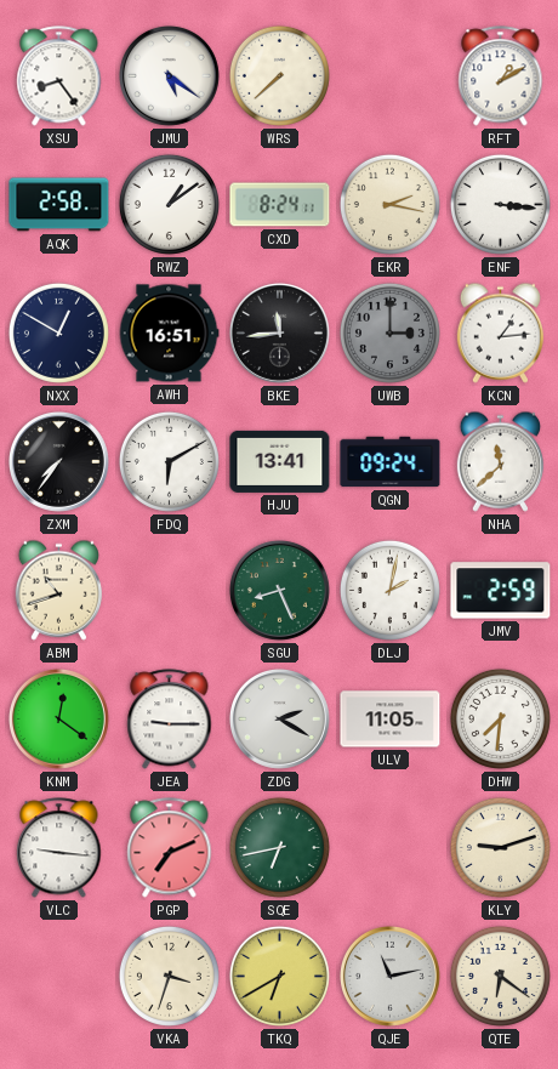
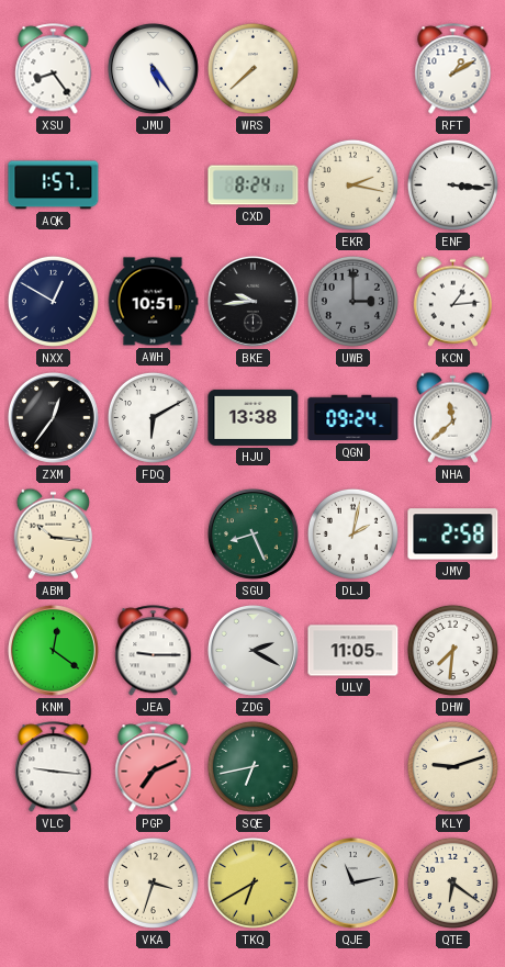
JMU: 5:21 -> 5:24
AQK: 2:58 -> 1:57
RWZ: 1:09 -> none
AWH: 16:51 -> 10:51
BKE: 11:44 -> 9:44
ZXM: 7:36 -> 12:36
HJU: 13:41 -> 13:38
ABM: 10:42 -> 10:16
JMV: 2:59 -> 2:58
